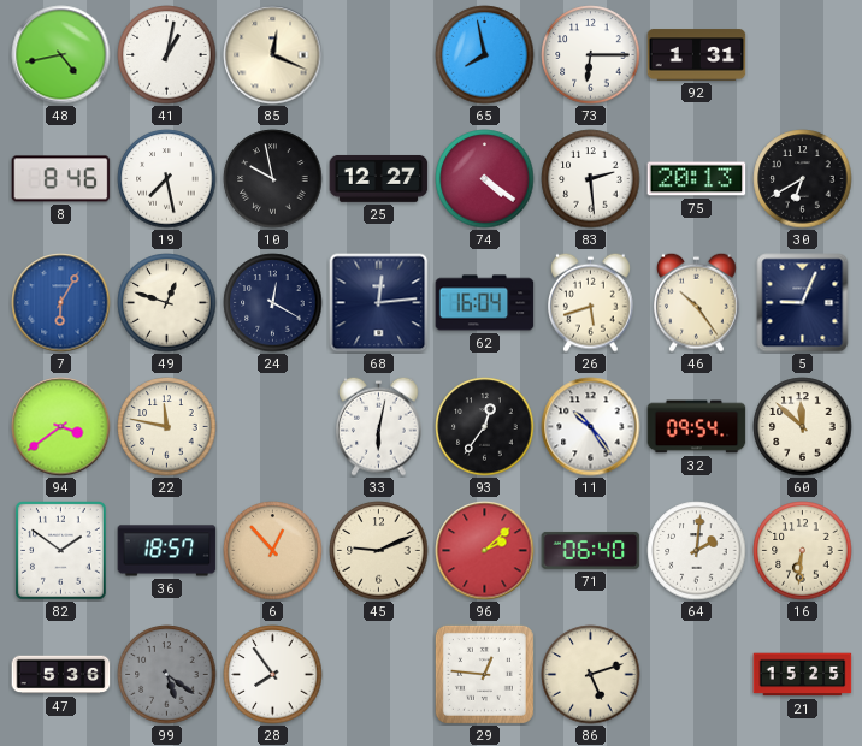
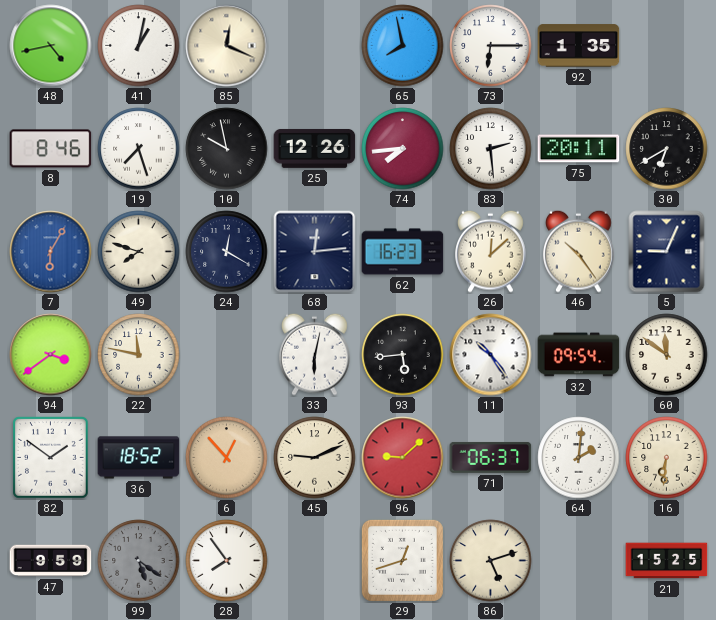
92: 1:31 -> 1:35
19: 7:28 -> 7:27
25: 12:27 -> 12:26
74: 4:21 -> 7:44
75: 20:13 -> 20:11
49: 12:48 -> 7:48
62: 16:04 -> 16:23
26: 5:42 -> 12:08
93: 12:36 -> 5:44
60: 11:52 -> 11:51
36: 18:57 -> 18:52
96: 2:08 -> 9:08
71: 06:40 -> 06:37
47: 5:36 -> 9:59
29: 12:46 -> 12:42
